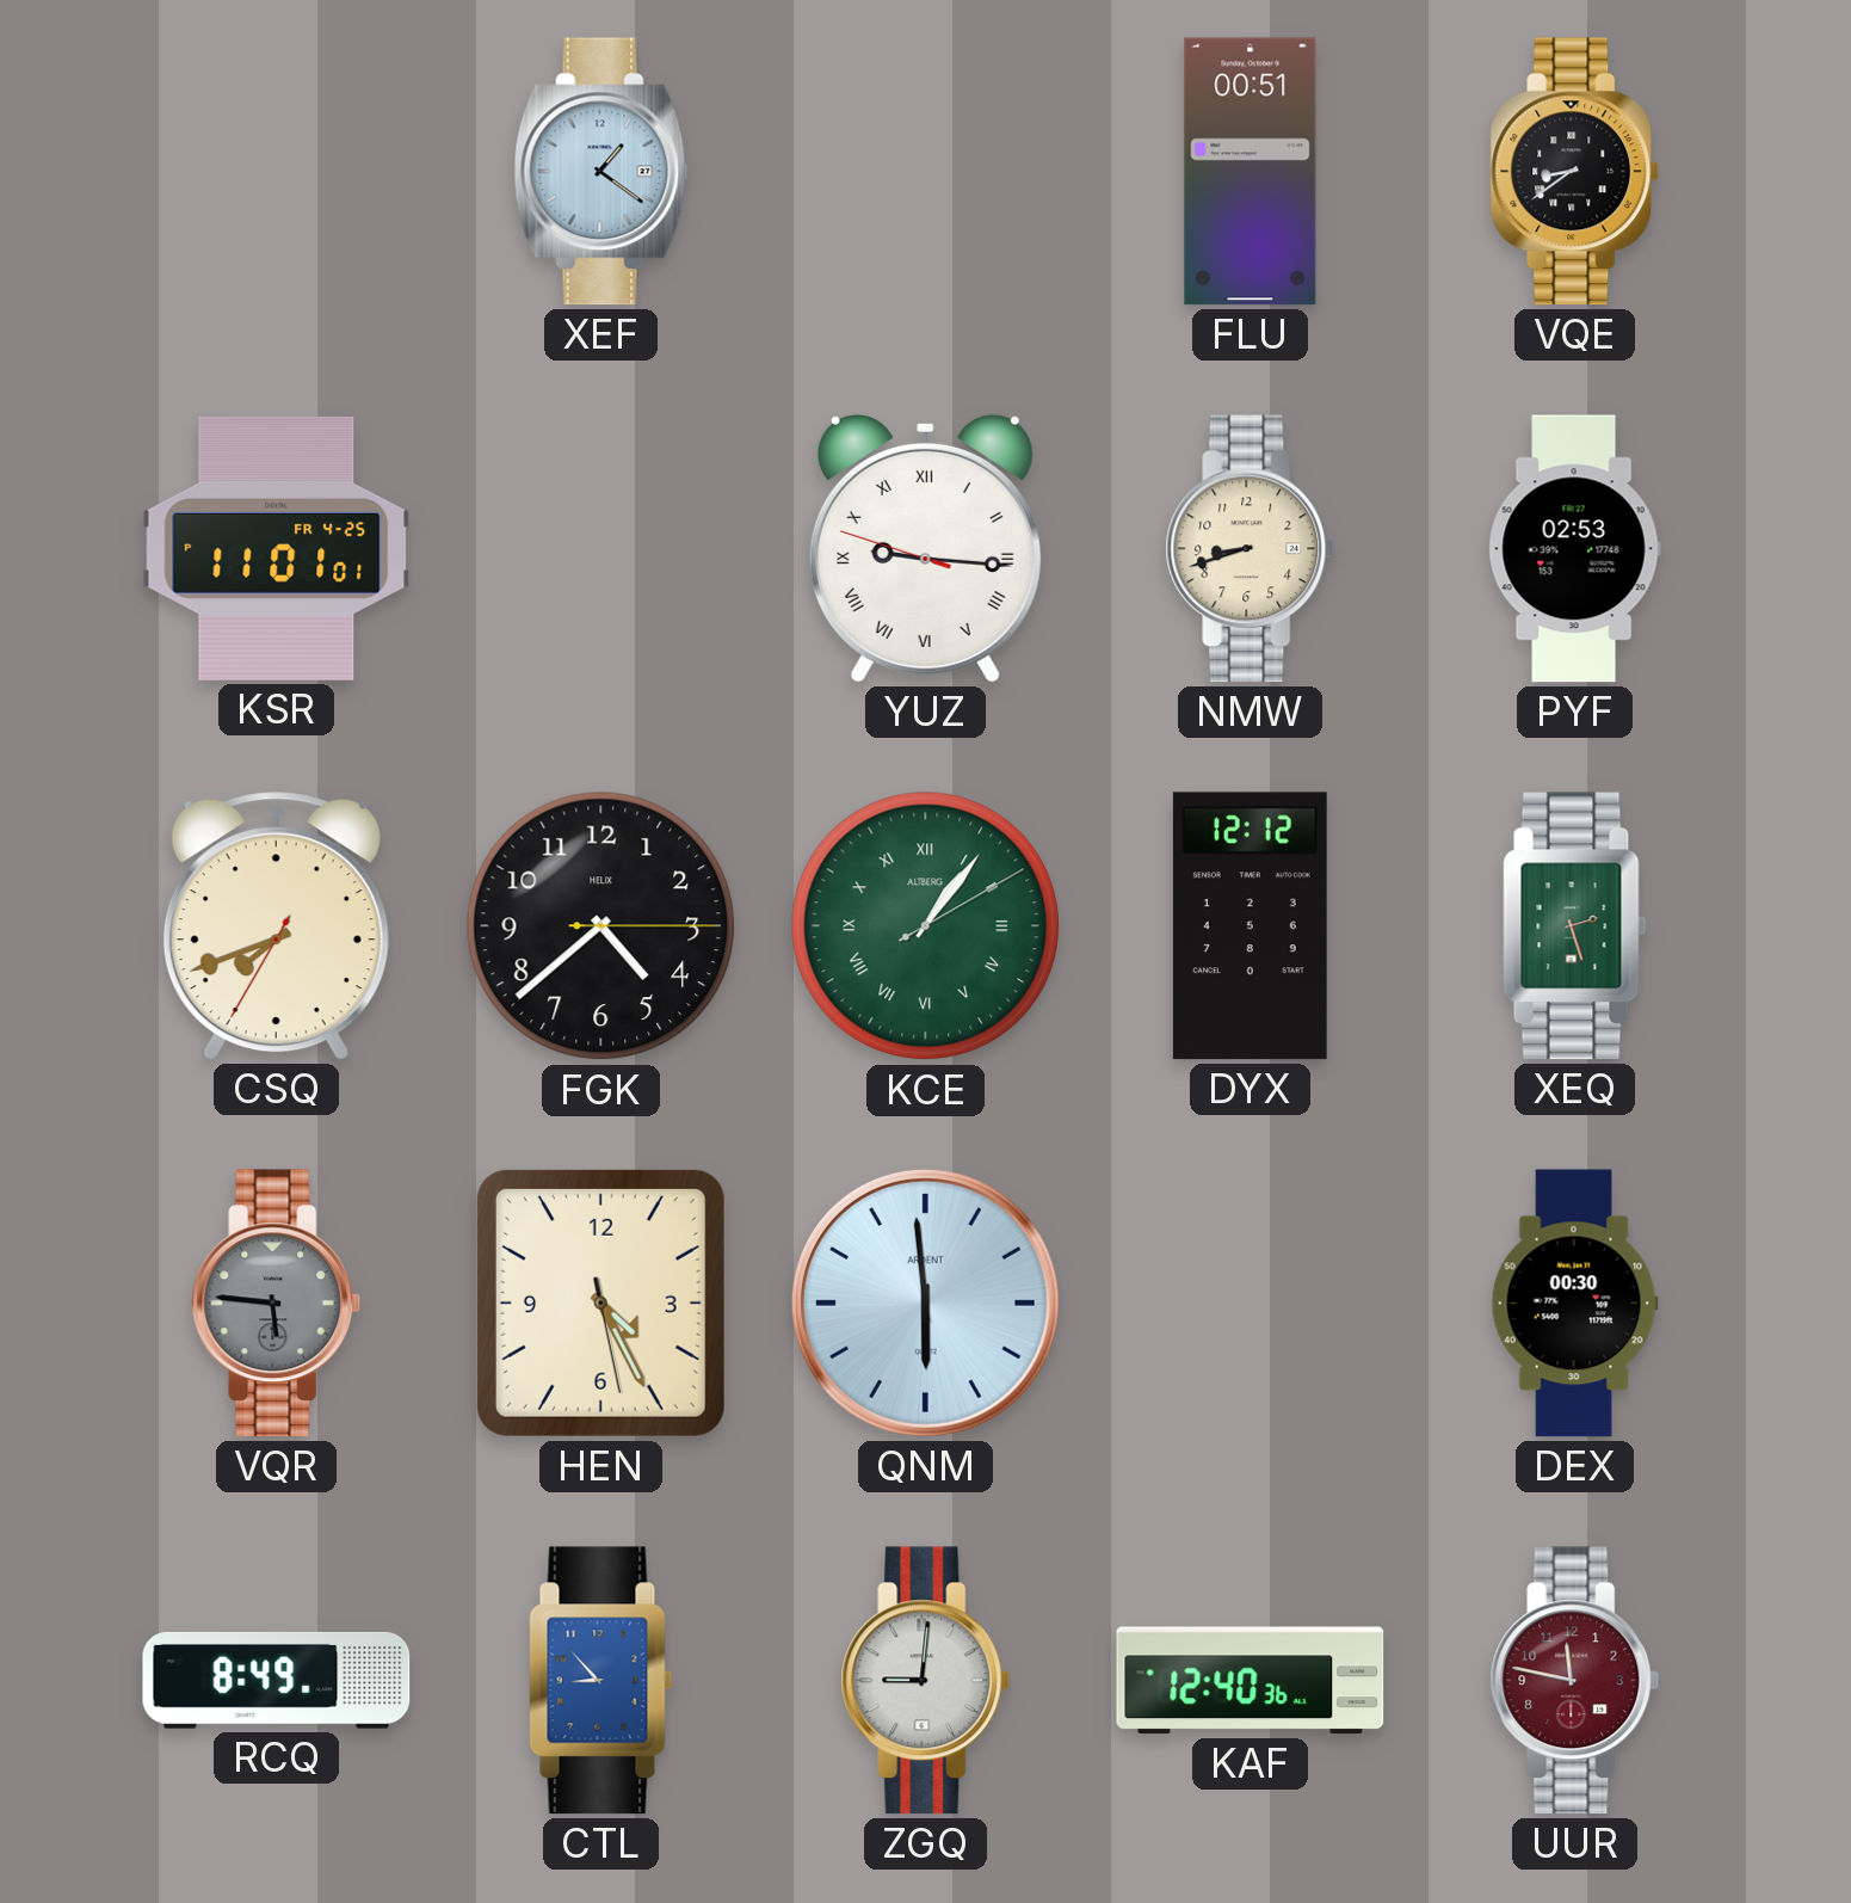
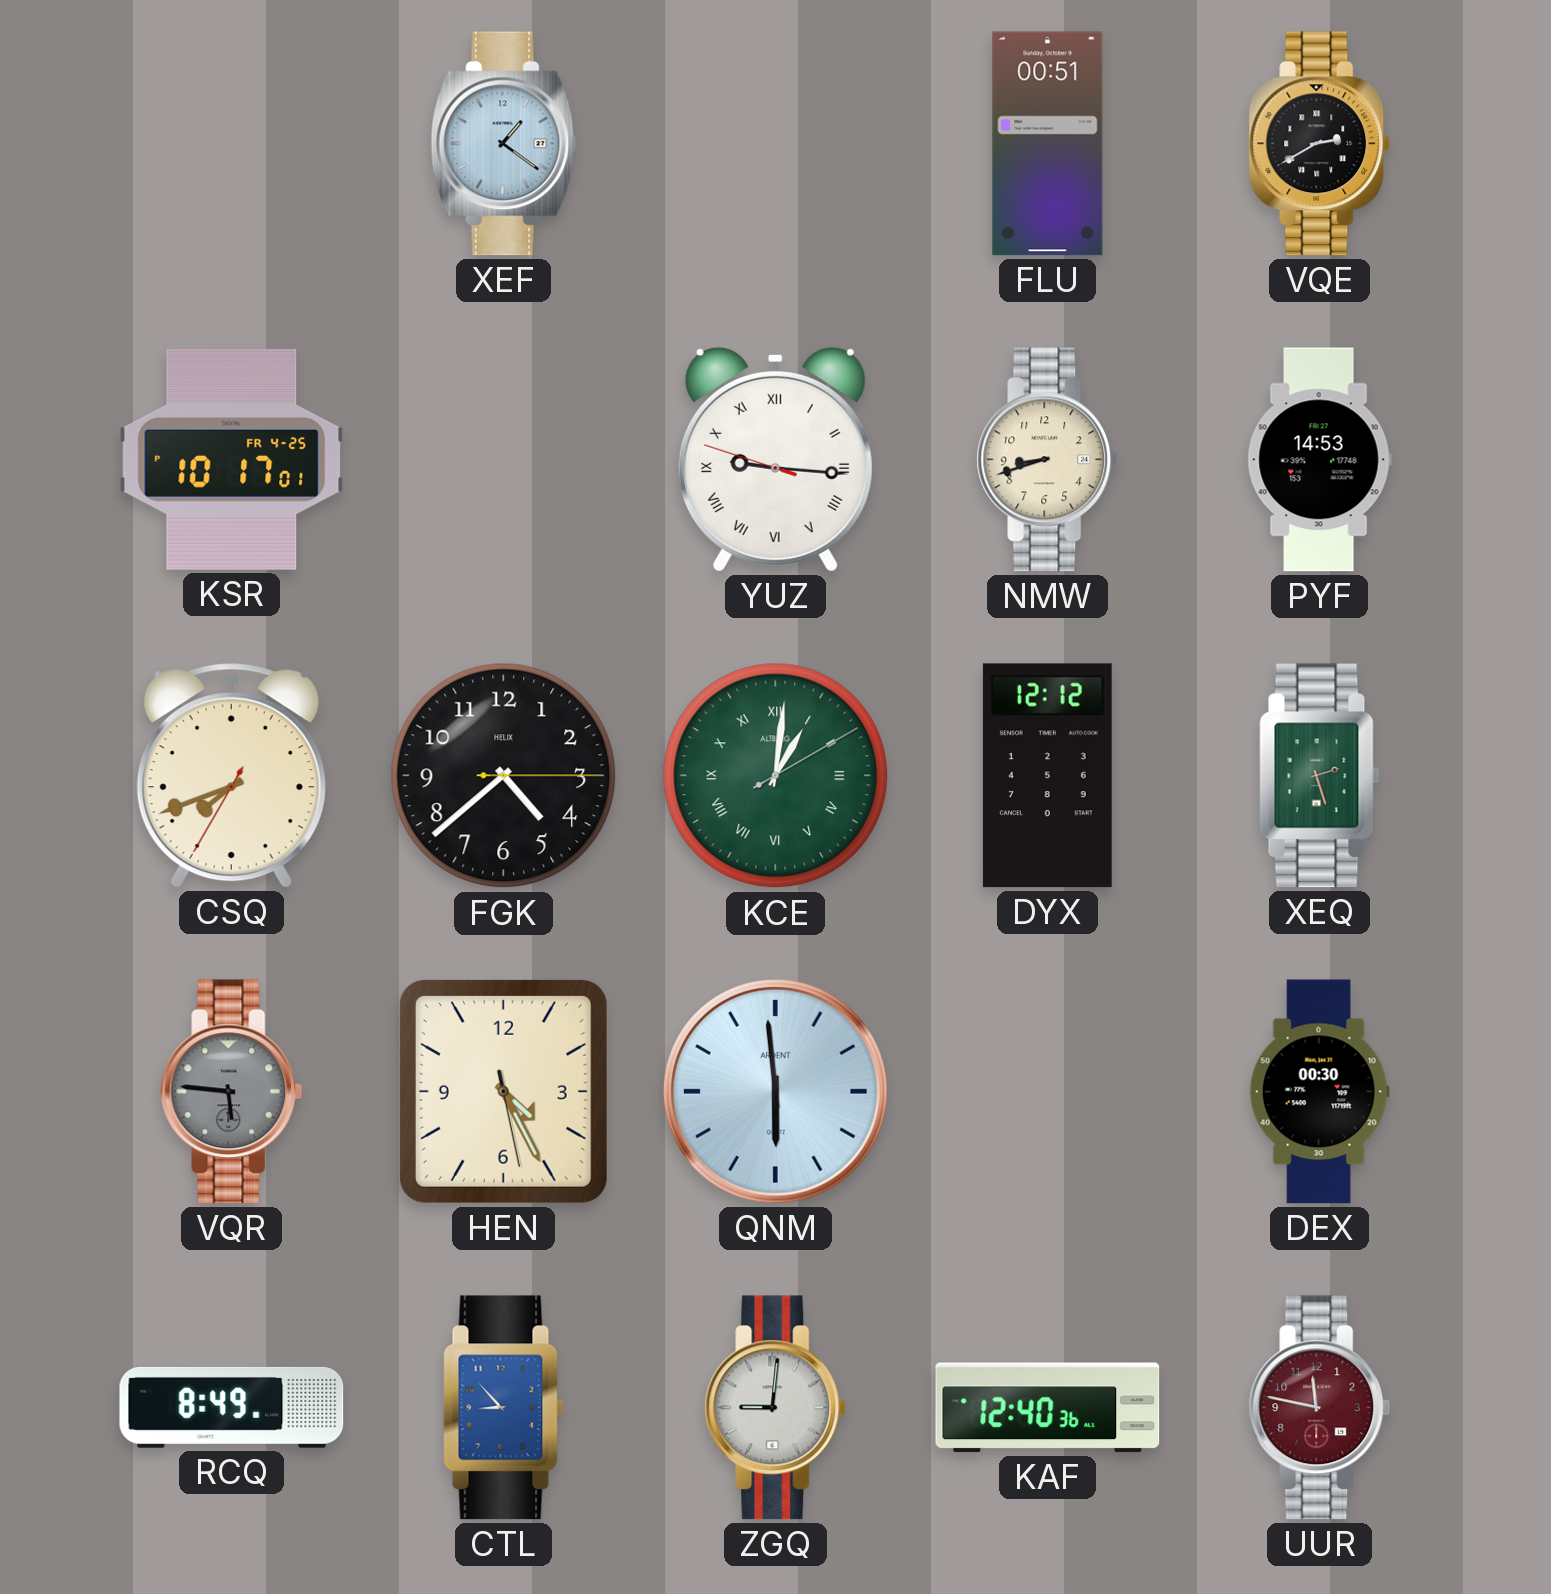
VQE: 8:39 -> 2:40
KSR: 11:01 -> 10:17
PYF: 02:53 -> 14:53
KCE: 1:06 -> 1:01
